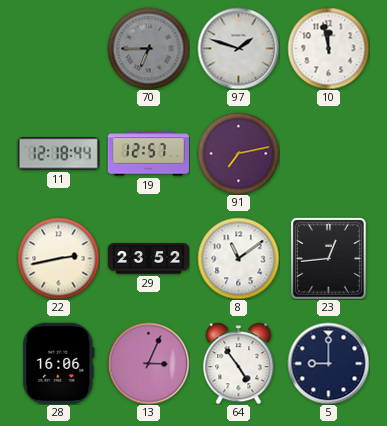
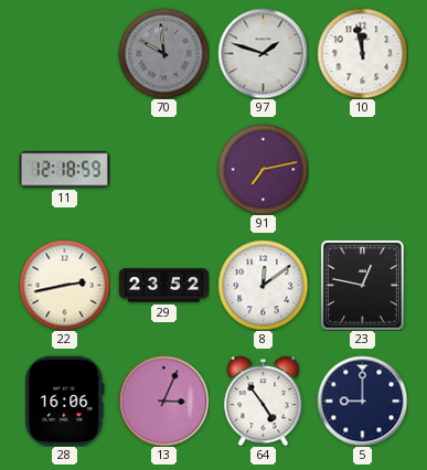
70: 6:45 -> 9:59
11: 12:18:44 -> 12:18:59
19: 12:57 -> none
8: 11:09 -> 12:09
23: 12:44 -> 12:47
